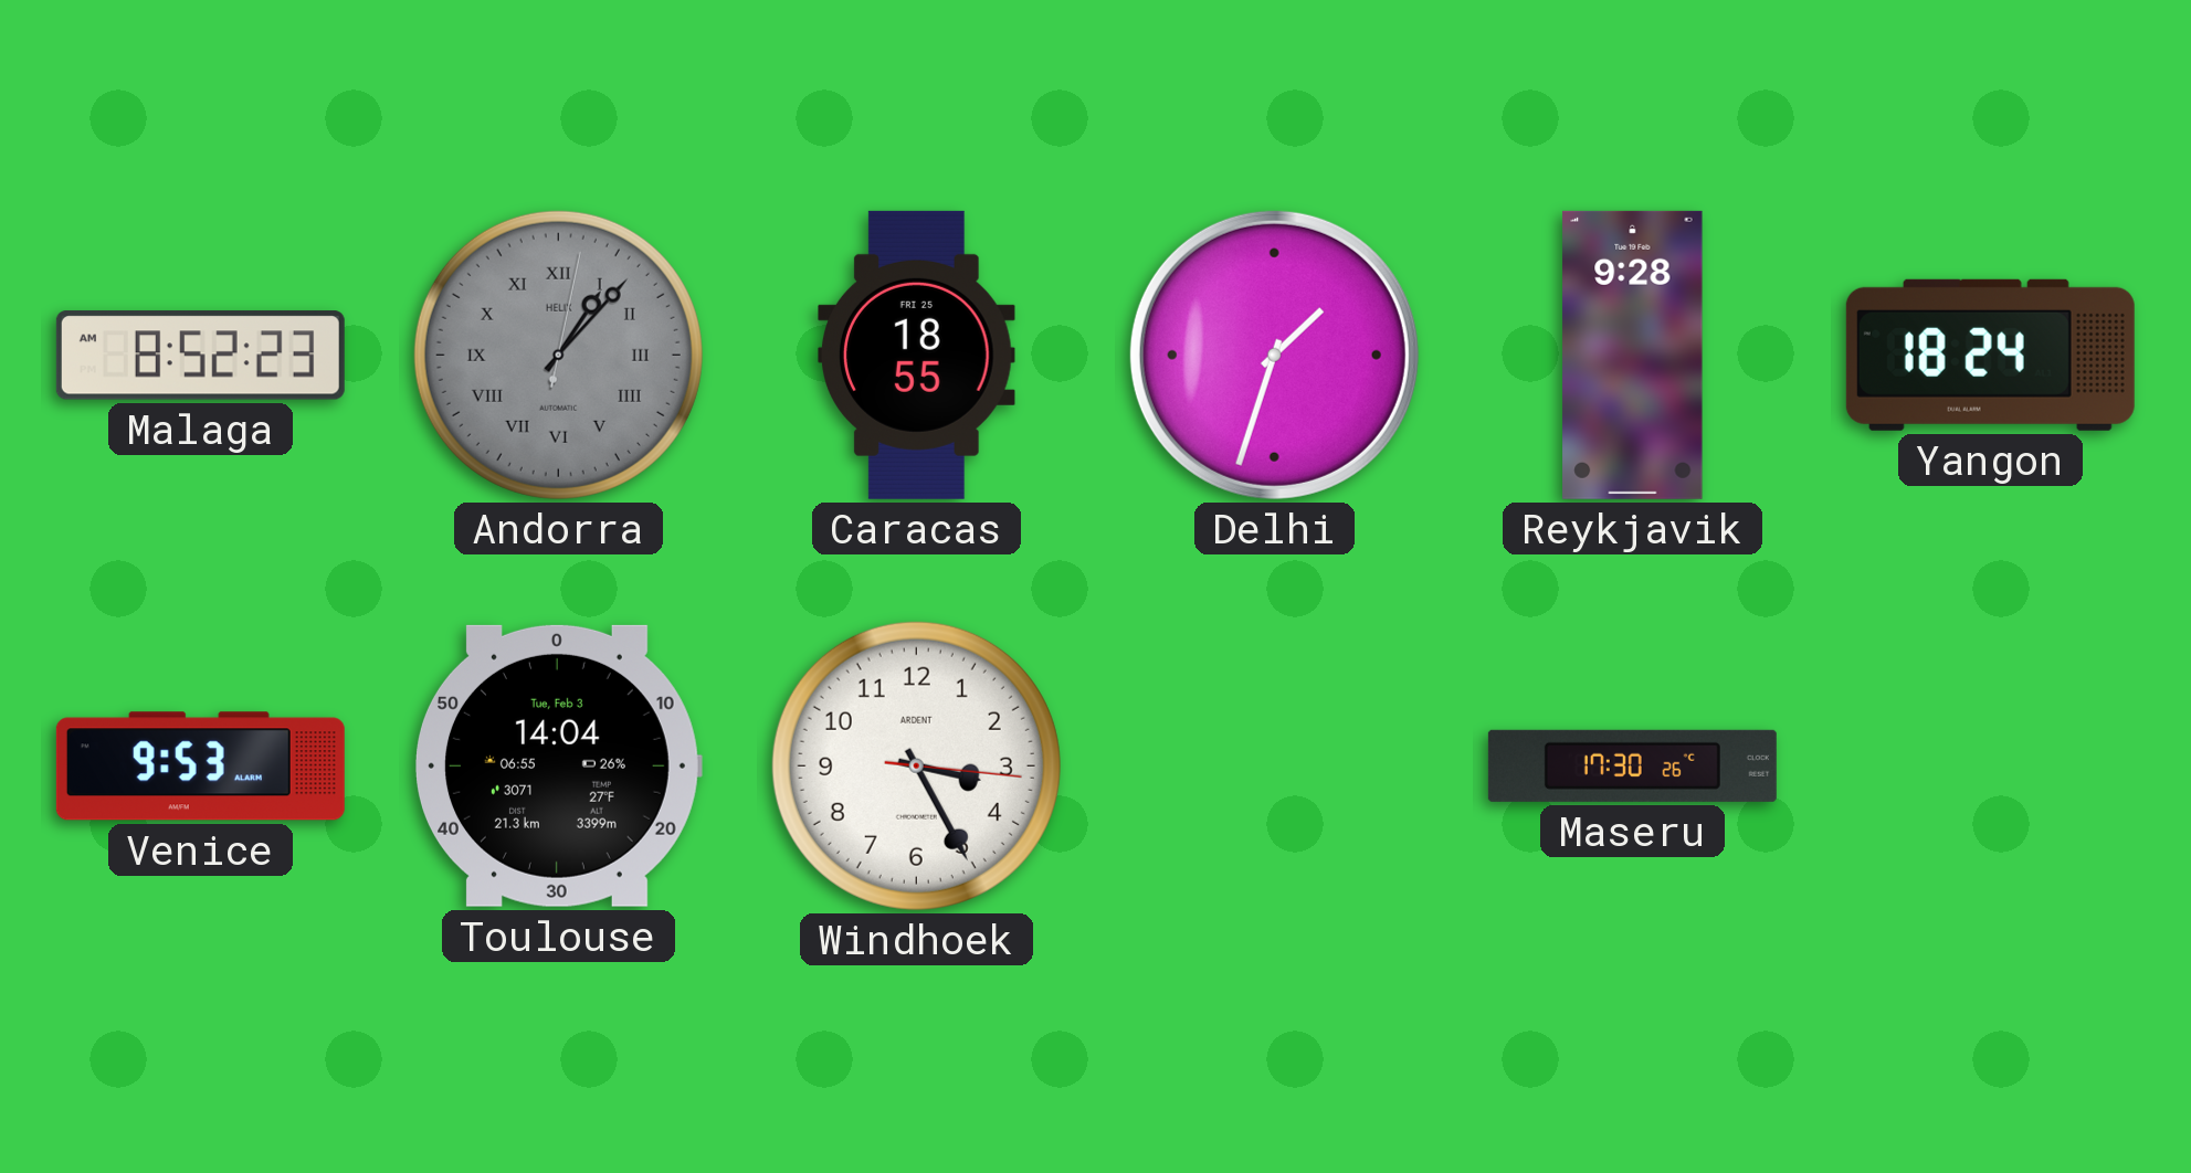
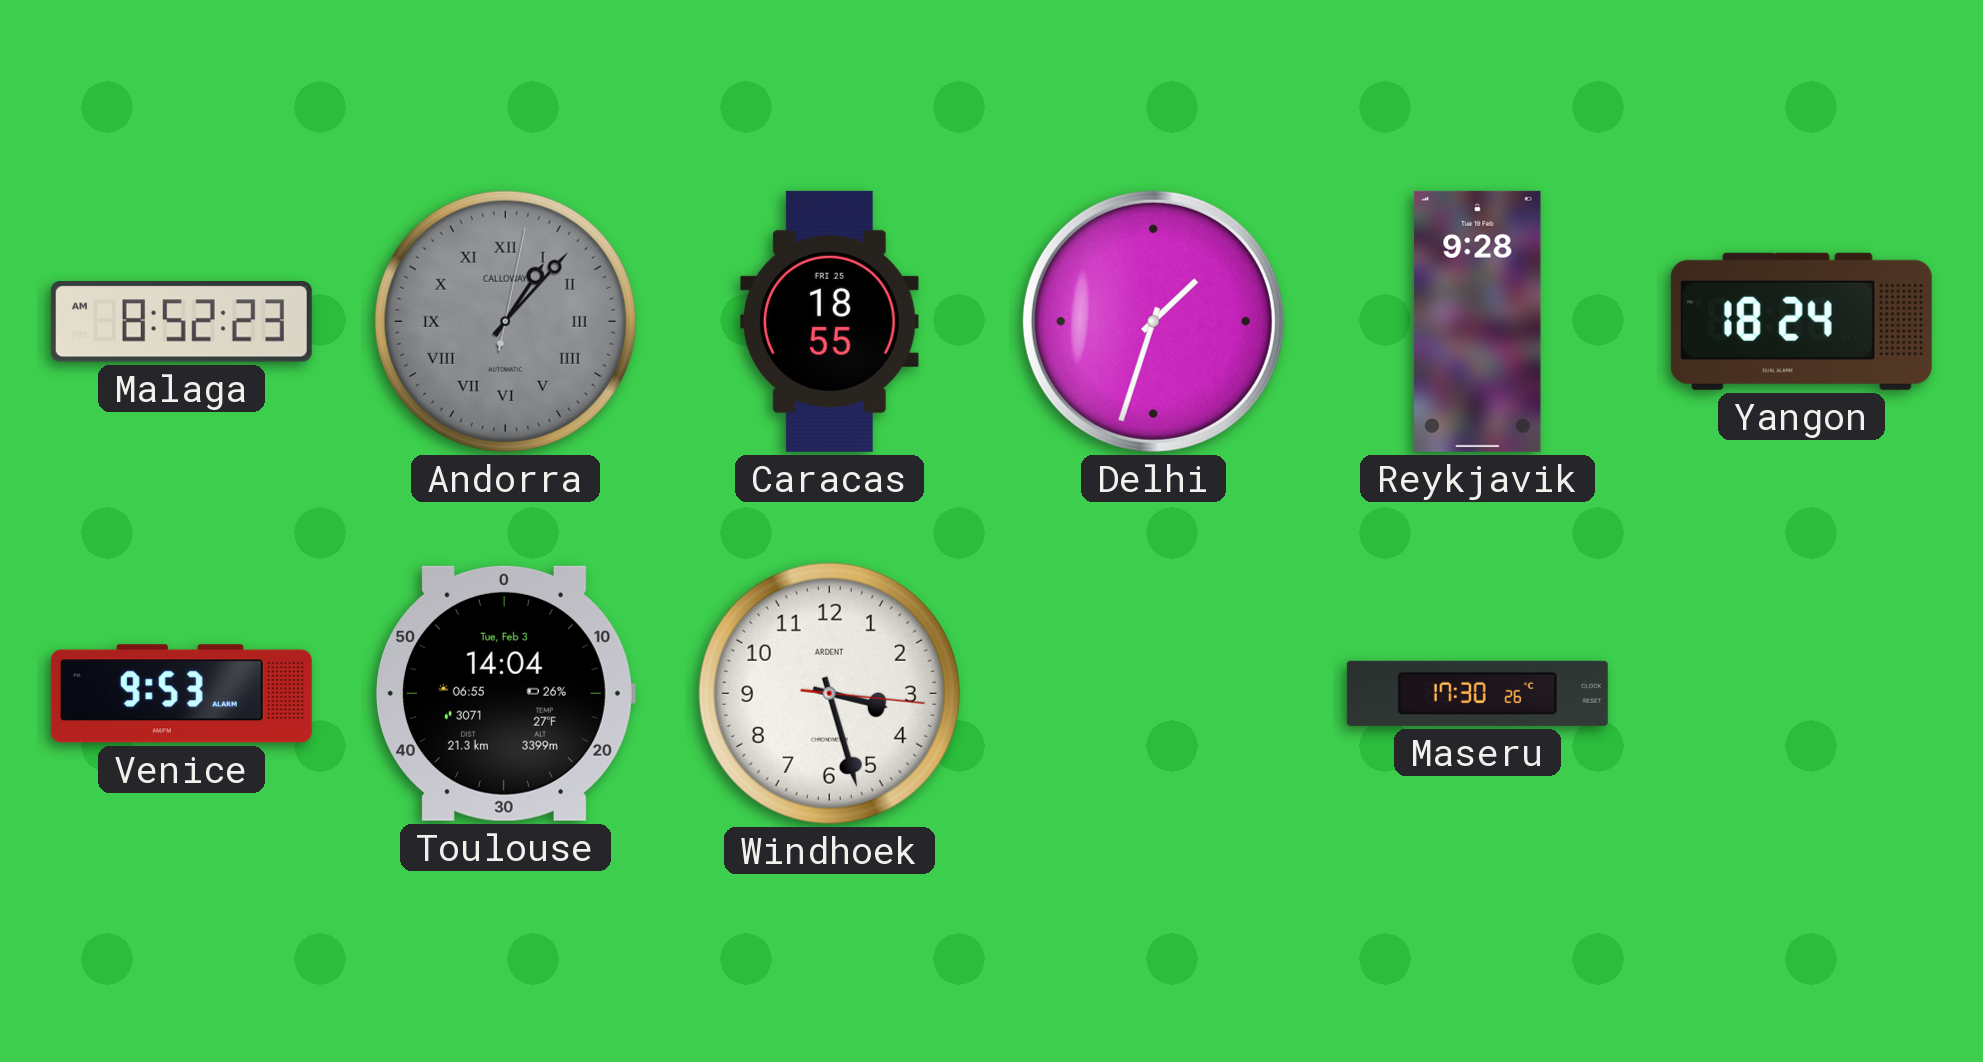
Andorra brand: HELIX -> CALLOWAY
Windhoek: 3:25 -> 3:27
